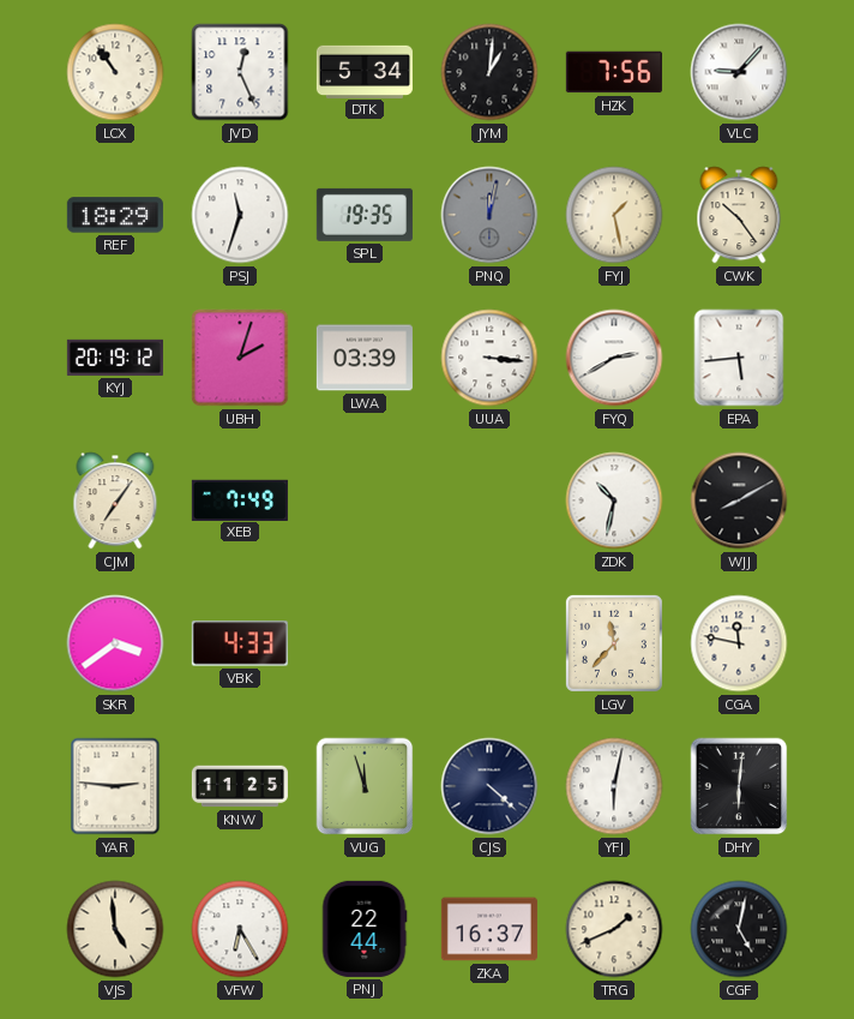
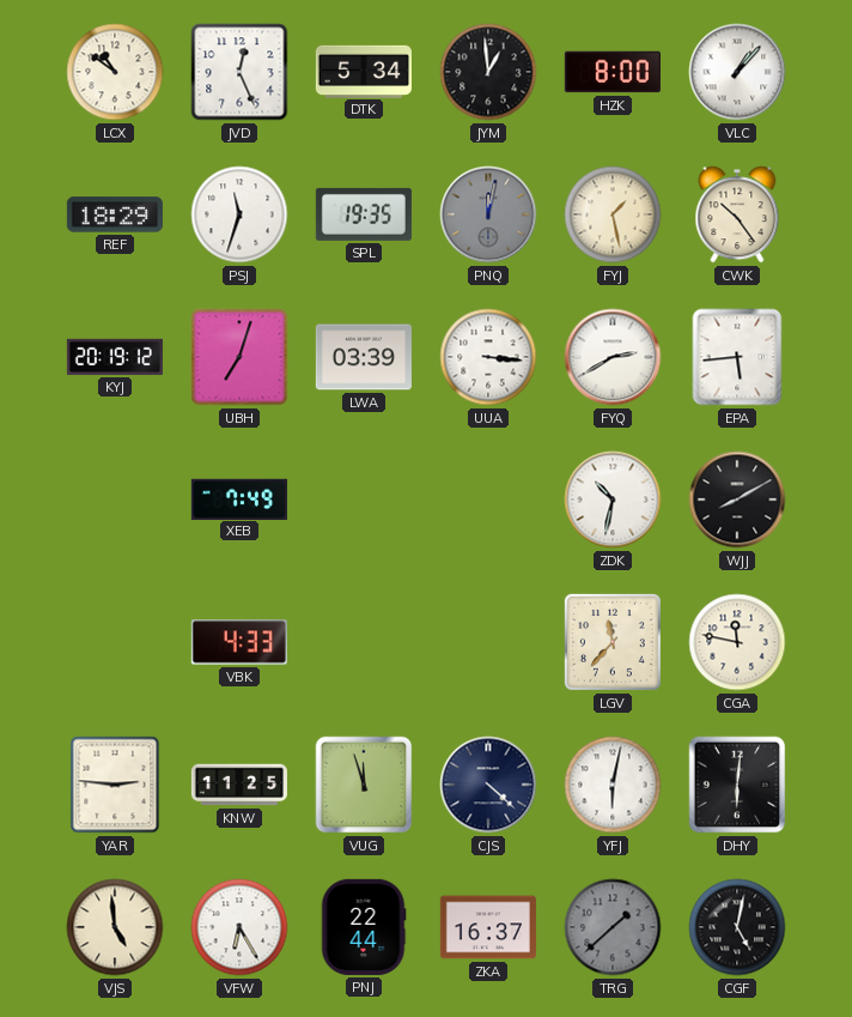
LCX: 10:54 -> 10:51
JYM: 1:01 -> 12:59
HZK: 7:56 -> 8:00
VLC: 9:07 -> 1:07
UBH: 2:03 -> 7:03
CJM: 7:06 -> none
SKR: 3:39 -> none
TRG: 1:41 -> 1:38
TRG dial: cream -> grey
